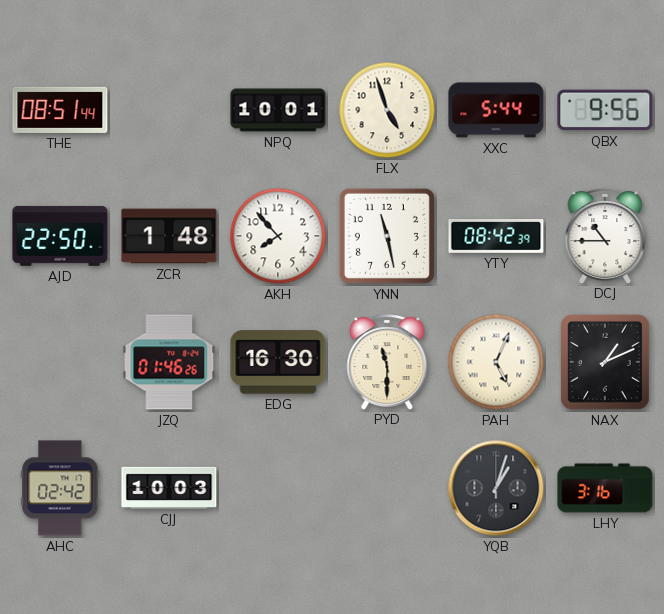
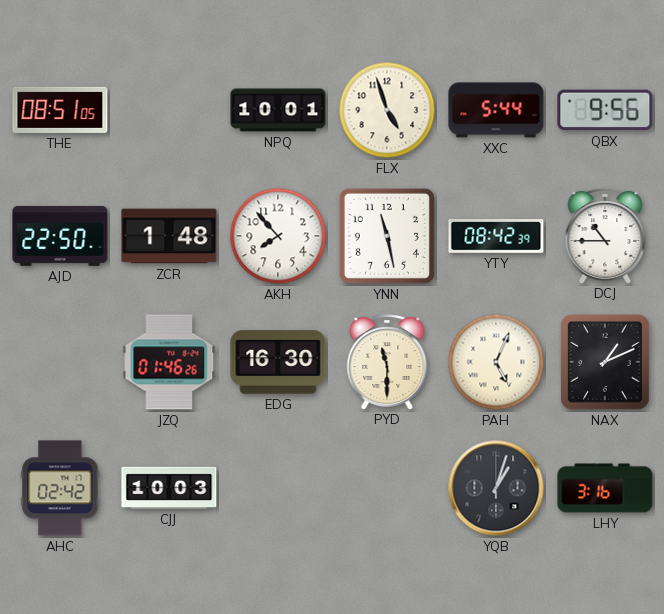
THE: 08:51:44 -> 08:51:05
